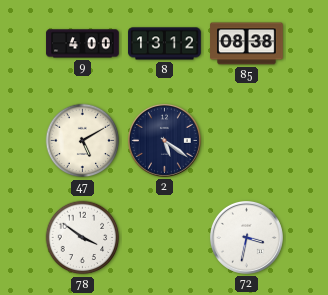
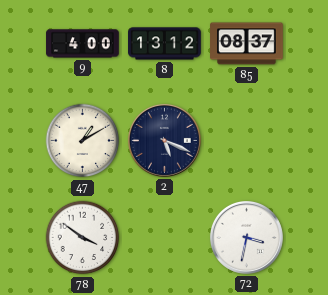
85: 08:38 -> 08:37
47: 5:10 -> 1:10
2: 5:21 -> 5:19
